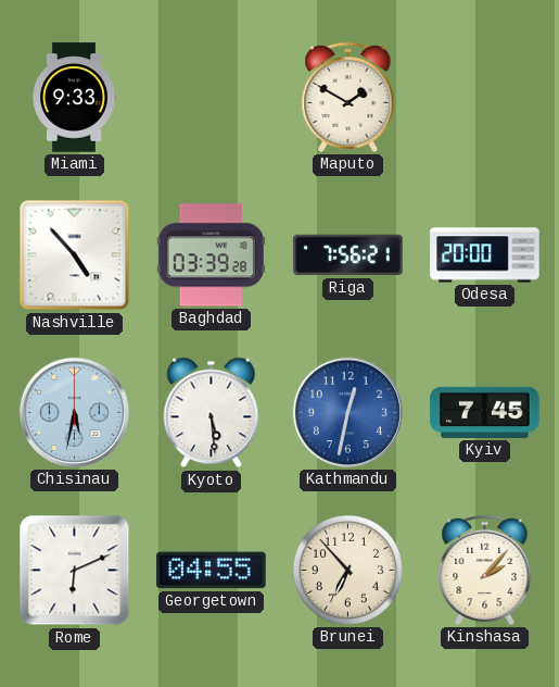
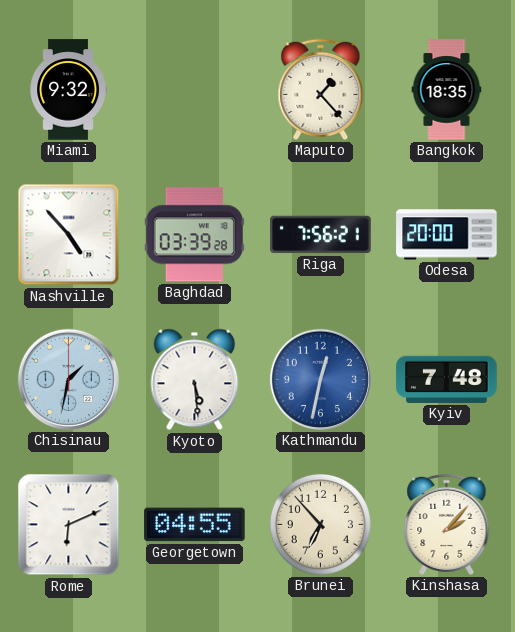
Miami: 9:33 -> 9:32
Maputo: 1:50 -> 1:23
Bangkok: none -> 18:35
Chisinau: 5:32 -> 1:32
Kyiv: 7:45 -> 7:48
